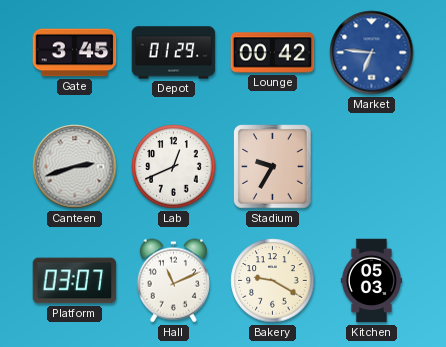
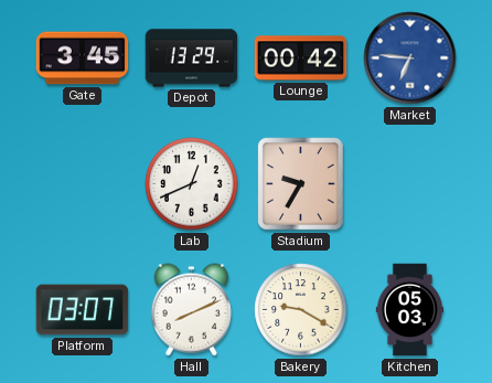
Depot: 01:29 -> 13:29
Canteen: 2:42 -> none
Hall: 11:11 -> 8:11
